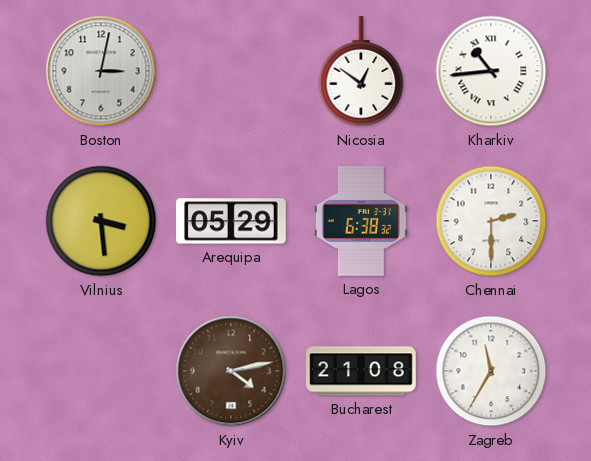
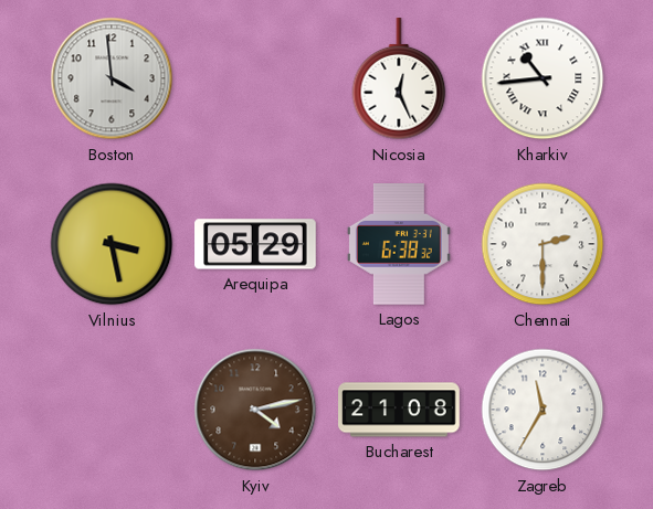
Boston: 3:02 -> 3:59
Nicosia: 12:51 -> 12:26
Vilnius: 3:29 -> 3:28
